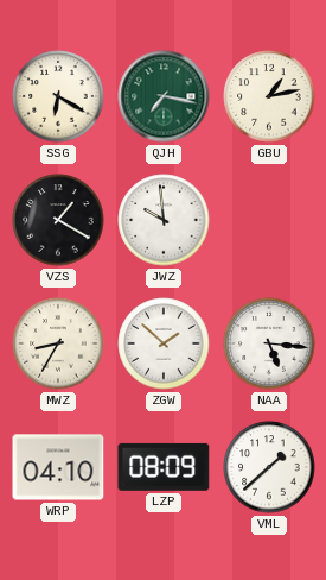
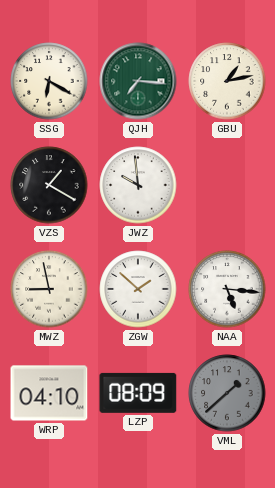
QJH: 7:17 -> 7:16
MWZ: 8:35 -> 8:58
VML dial: white -> grey
